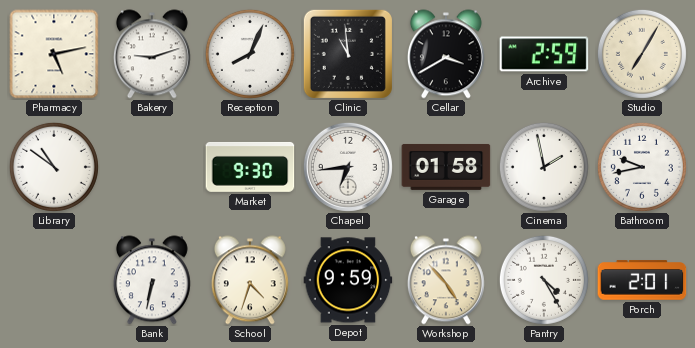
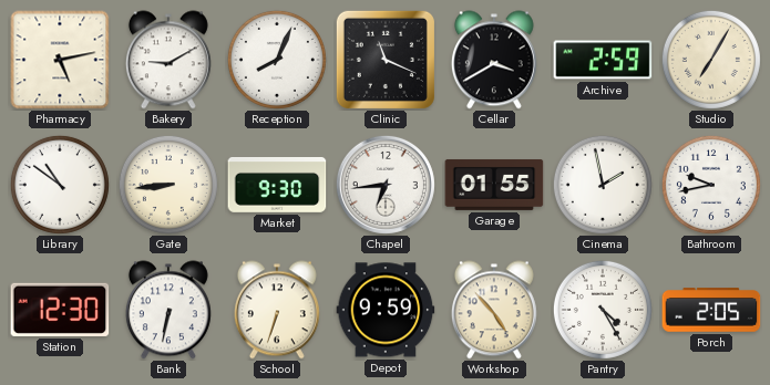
Bakery: 9:12 -> 9:10
Clinic: 10:59 -> 11:19
Gate: none -> 8:44
Garage: 01:58 -> 01:55
Station: none -> 12:30
School: 4:33 -> 6:33
Porch: 2:01 -> 2:05
